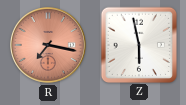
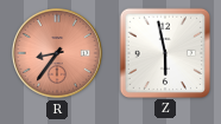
R: 7:17 -> 8:36
